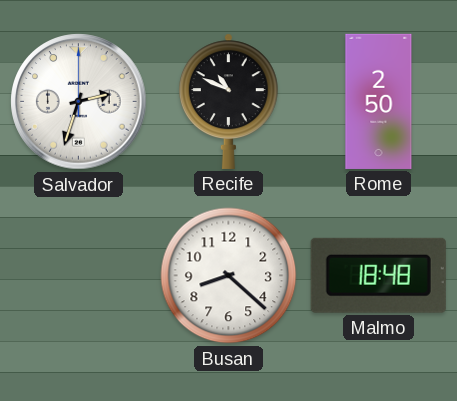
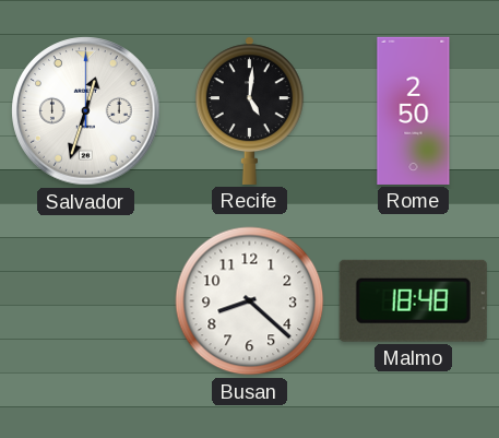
Salvador: 2:33 -> 12:33
Recife: 10:49 -> 5:01
